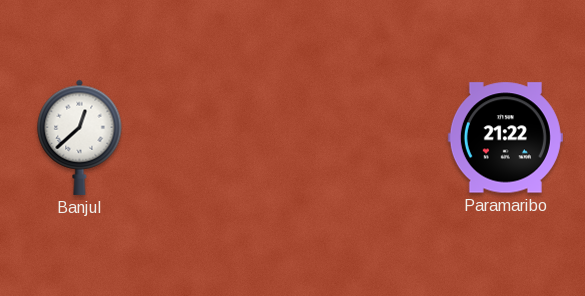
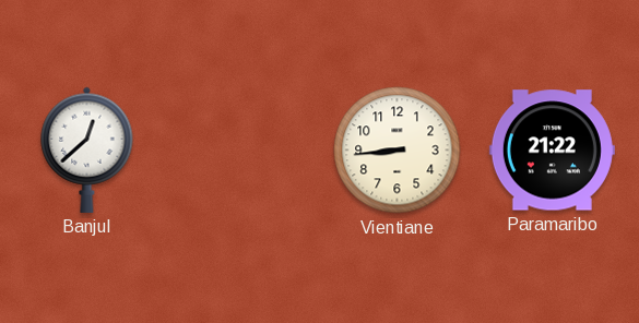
Vientiane: none -> 8:44
